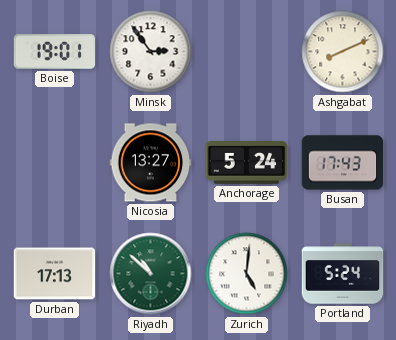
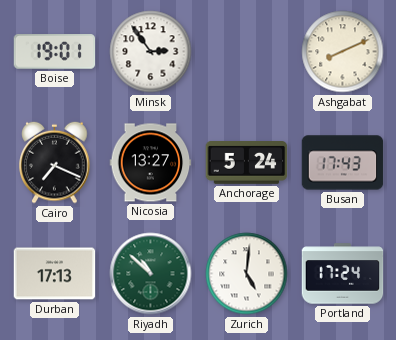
Cairo: none -> 7:19
Portland: 5:24 -> 17:24
